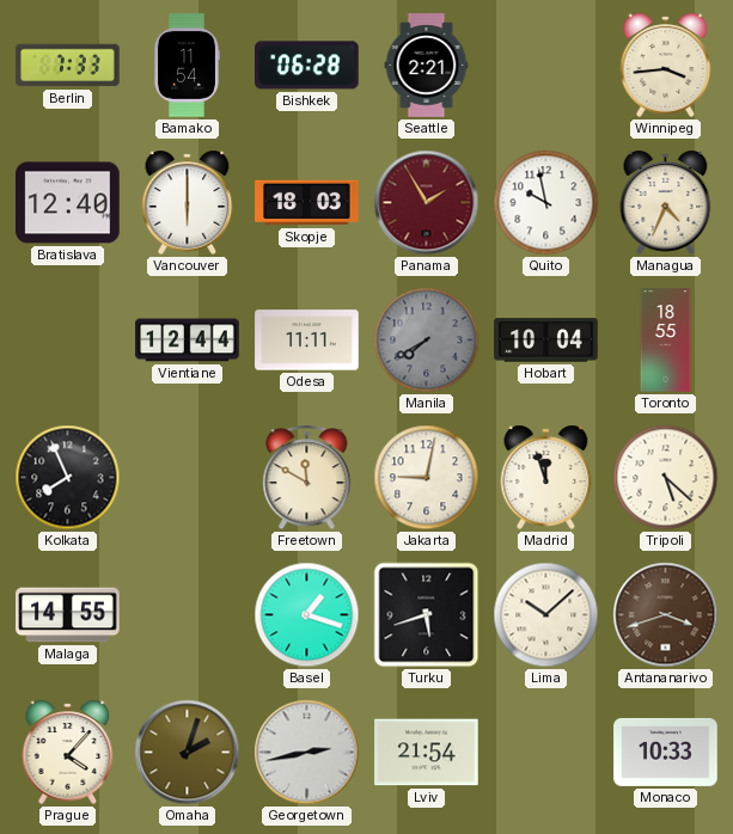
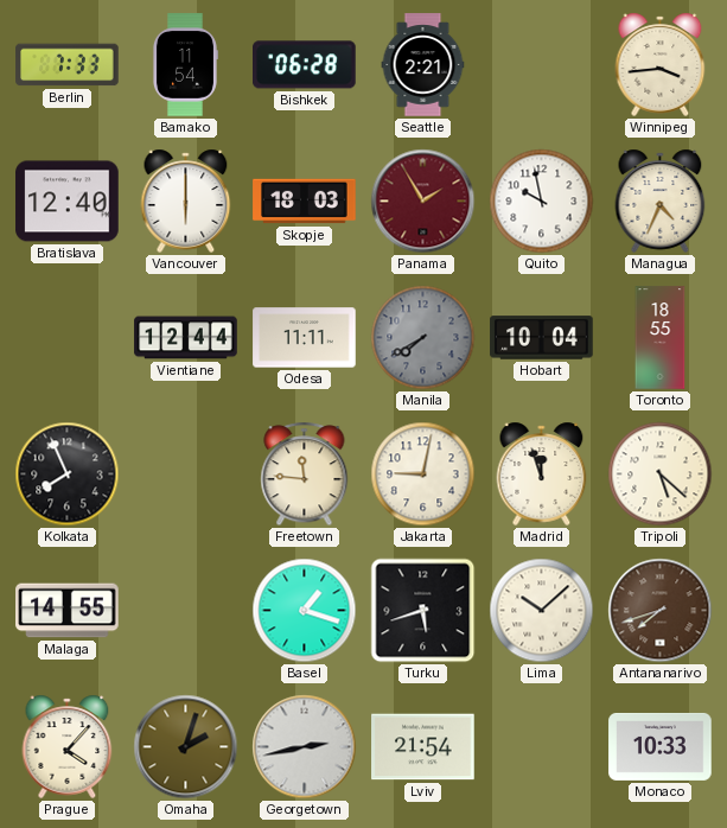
Freetown: 11:50 -> 11:46
Antananarivo: 3:42 -> 7:42
